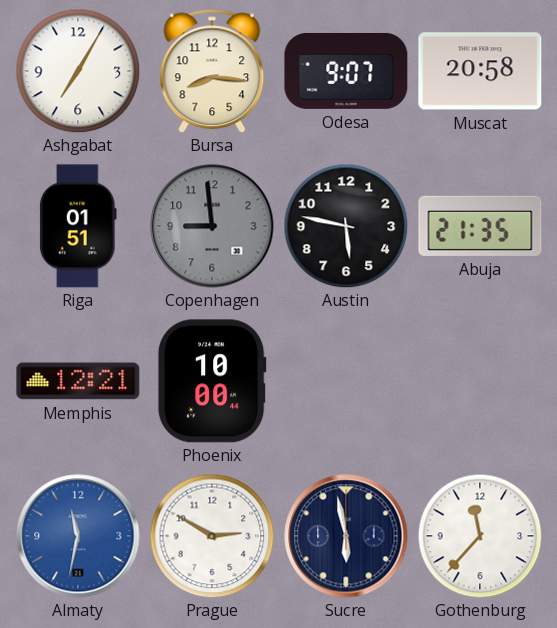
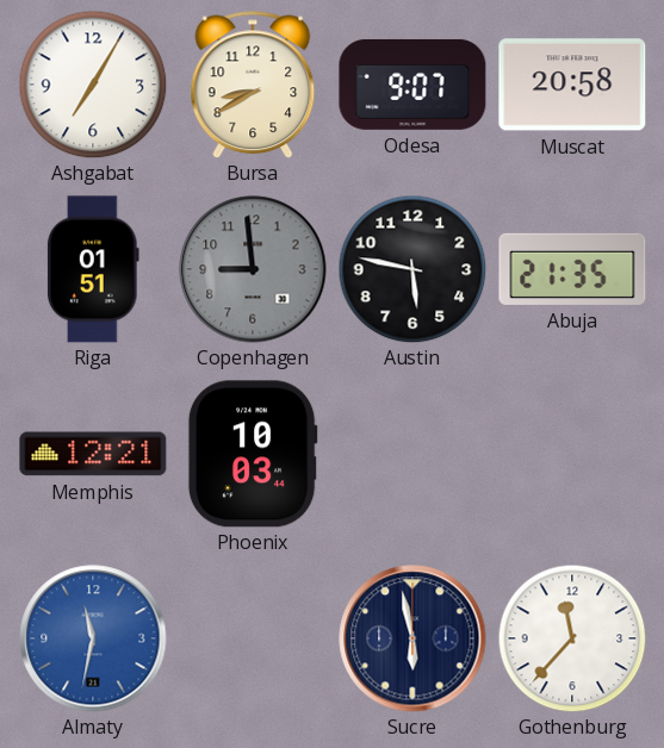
Bursa: 8:16 -> 8:40
Phoenix: 10:00 -> 10:03
Prague: 2:50 -> none
